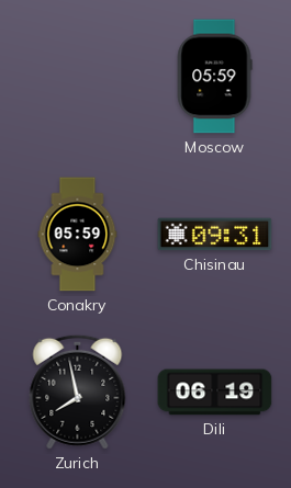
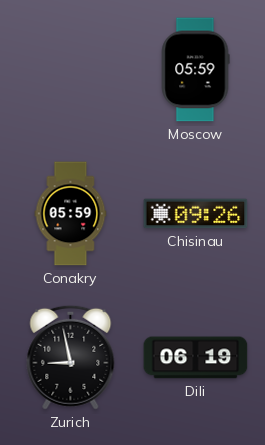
Chisinau: 09:31 -> 09:26
Zurich: 7:58 -> 8:58
